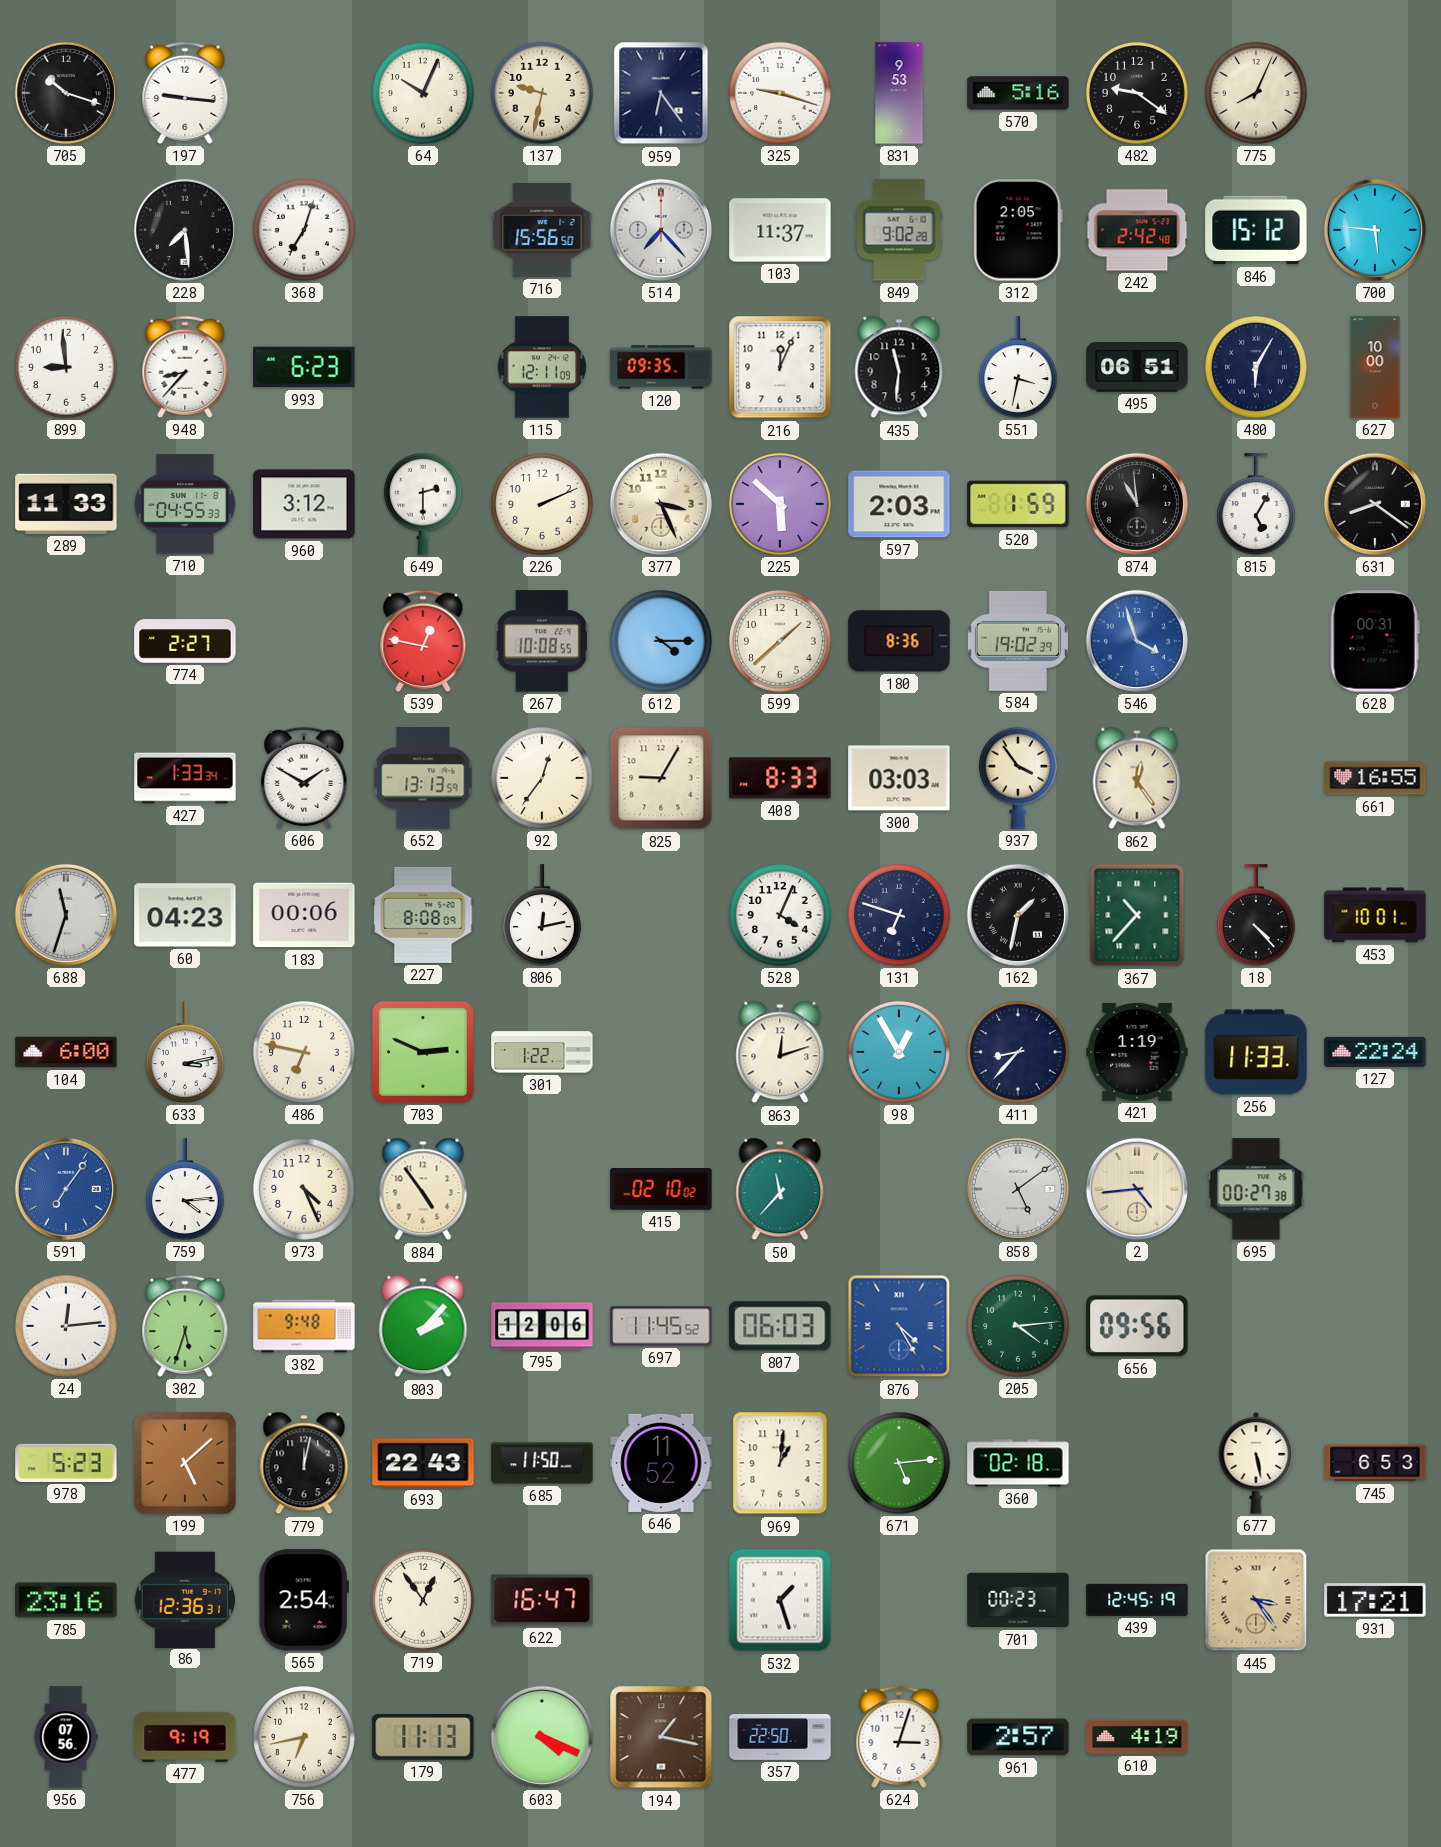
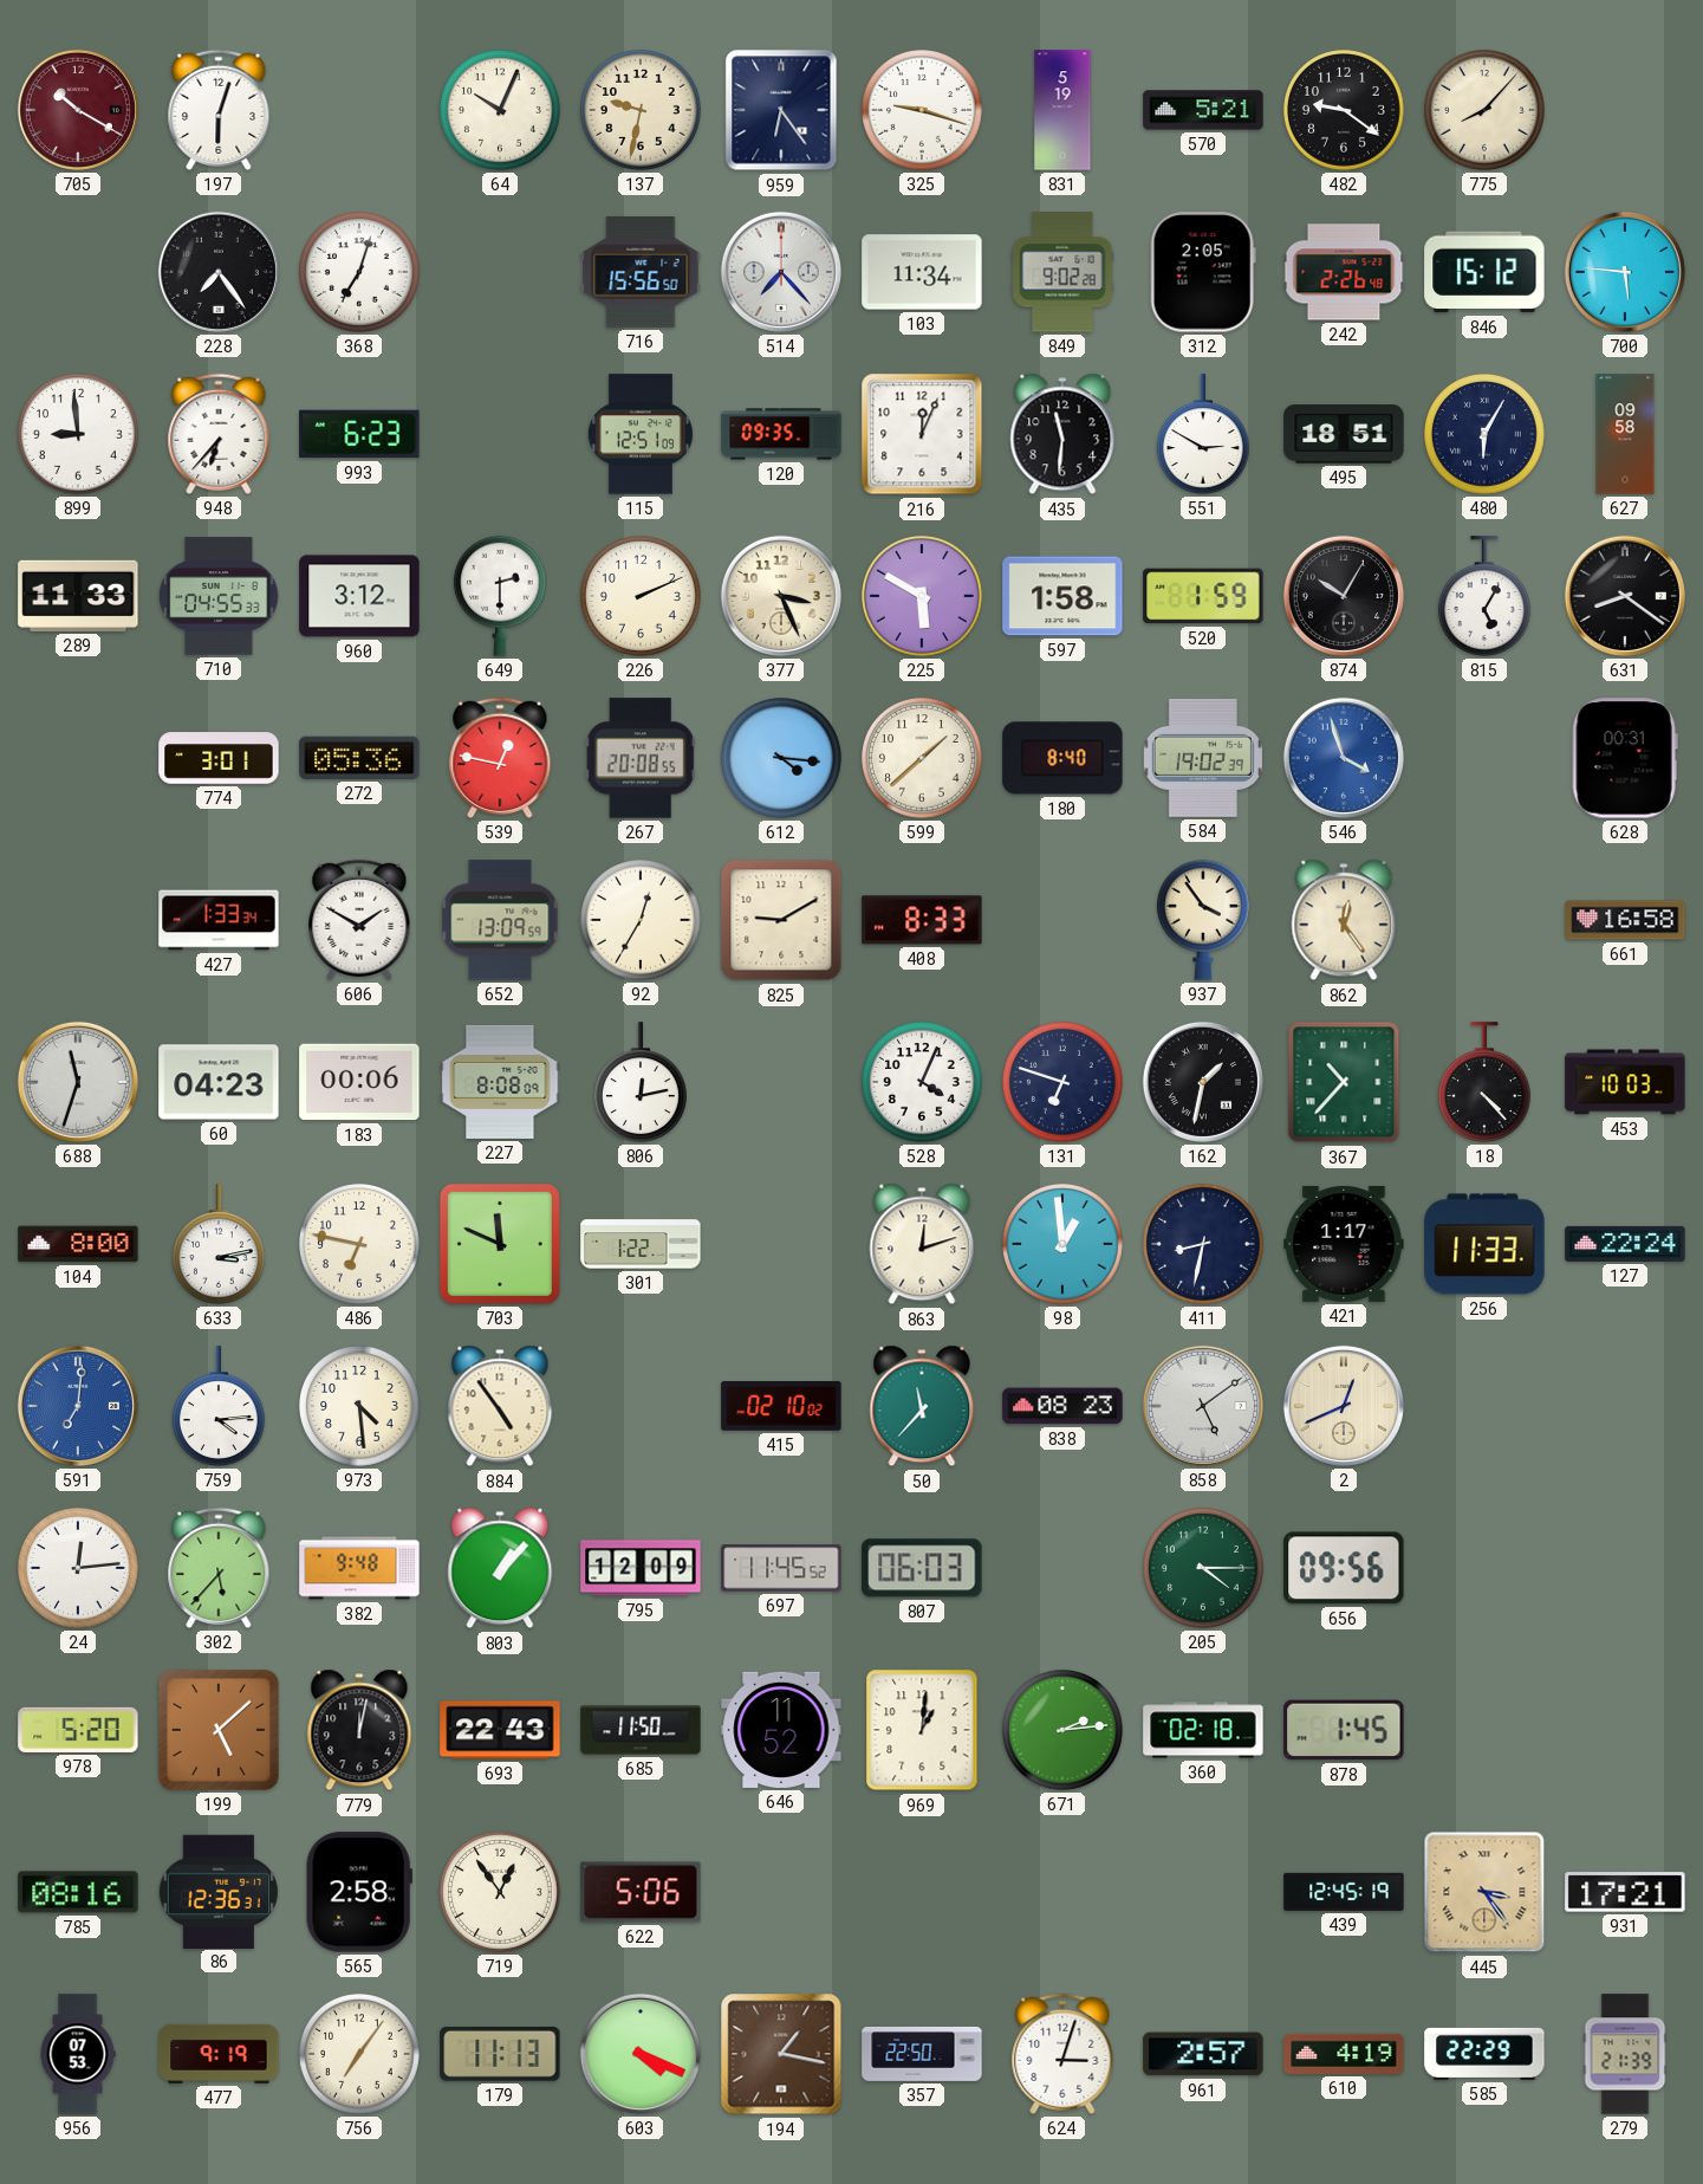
705: 10:18 -> 10:20
705 dial: black -> burgundy
197: 9:16 -> 6:03
831: 9:53 -> 5:19
570: 5:16 -> 5:21
775: 8:04 -> 8:07
228: 7:29 -> 7:24
103: 11:37 -> 11:34
242: 2:42 -> 2:26
948: 8:37 -> 6:37
115: 12:11 -> 12:51
551: 3:32 -> 2:50
495: 06:51 -> 18:51
627: 10:00 -> 09:58
225: 5:52 -> 5:50
597: 2:03 -> 1:58
874: 10:59 -> 10:05
774: 2:27 -> 3:01
272: none -> 05:36
267: 10:08 -> 20:08
612: 4:15 -> 4:16
180: 8:36 -> 8:40
652: 13:13 -> 13:09
92: 12:36 -> 12:35
825: 9:05 -> 9:10
300: 03:03 -> none
661: 16:55 -> 16:58
453: 10:01 -> 10:03
104: 6:00 -> 8:00
703: 2:49 -> 11:49
98: 12:55 -> 12:59
411: 8:37 -> 8:32
421: 1:19 -> 1:17
591: 7:06 -> 7:01
973: 4:26 -> 4:29
838: none -> 08:23
2: 4:44 -> 12:41
695: 00:27 -> none
302: 5:33 -> 5:37
803: 2:07 -> 1:07
795: 12:06 -> 12:09
876: 4:25 -> none
205: 4:14 -> 4:15
978: 5:23 -> 5:20
671: 5:14 -> 2:14
878: none -> 1:45
677: 5:28 -> none
745: 6:53 -> none
785: 23:16 -> 08:16
565: 2:54 -> 2:58
622: 16:47 -> 5:06
532: 1:27 -> none
701: 00:23 -> none
956: 07:56 -> 07:53
756: 6:43 -> 7:06
585: none -> 22:29
279: none -> 21:39
